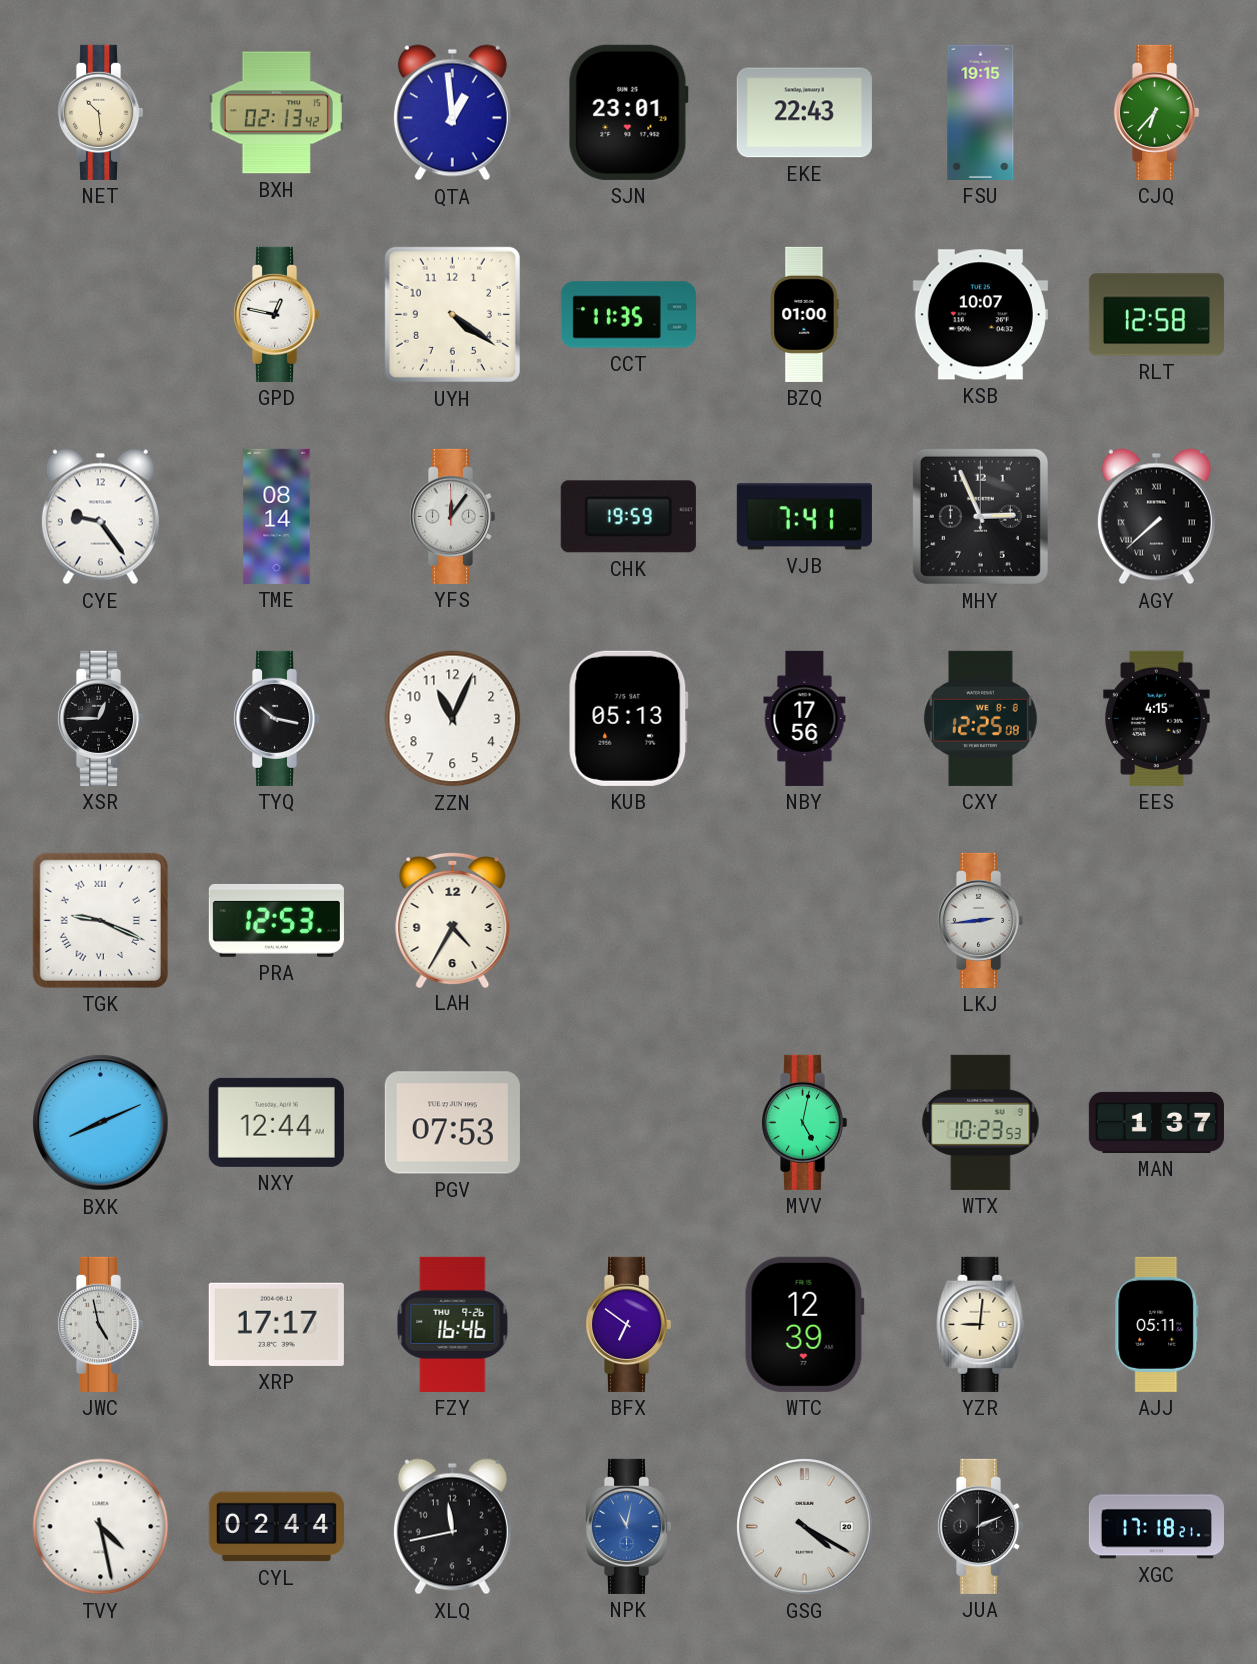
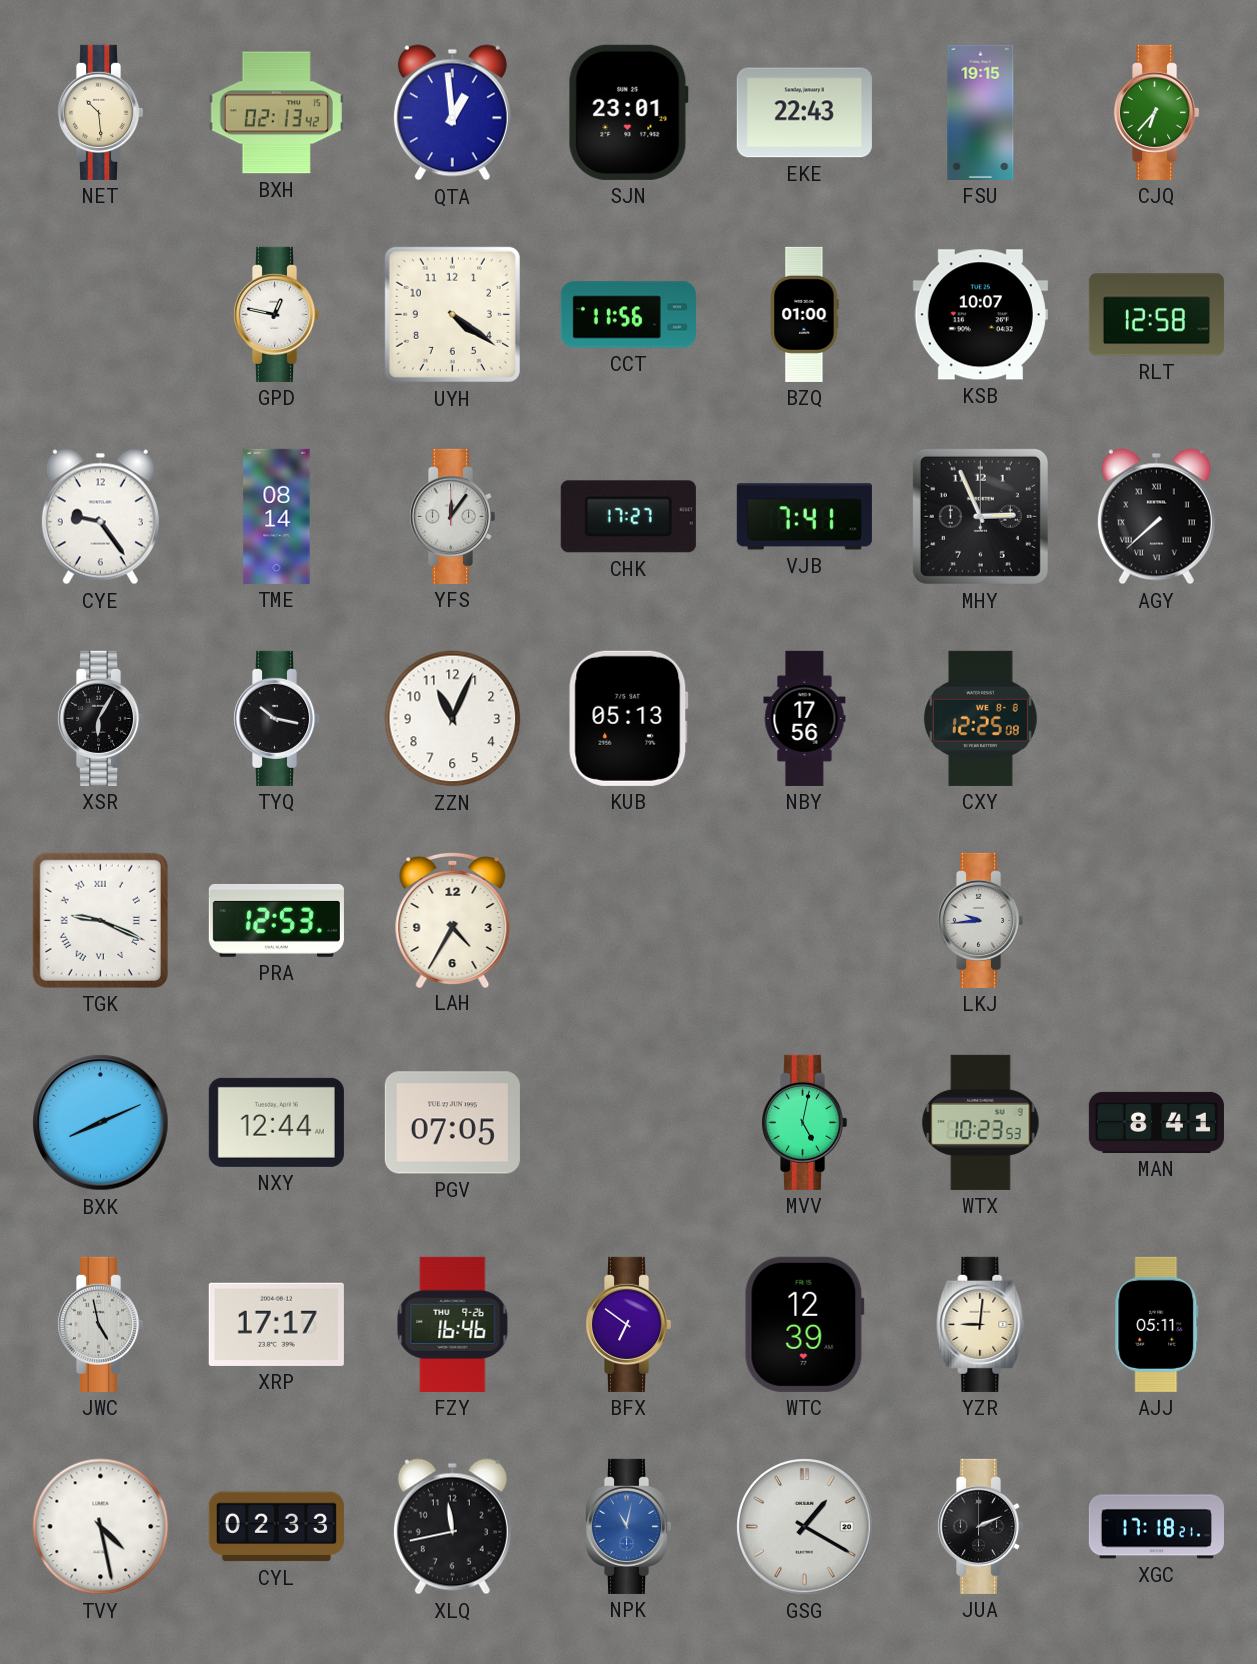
CCT: 11:35 -> 11:56
CHK: 19:59 -> 17:27
XSR: 12:45 -> 6:05
EES: 4:15 -> none
LKJ: 2:44 -> 9:44
PGV: 07:53 -> 07:05
MAN: 1:37 -> 8:41
CYL: 02:44 -> 02:33
GSG: 4:20 -> 1:20
